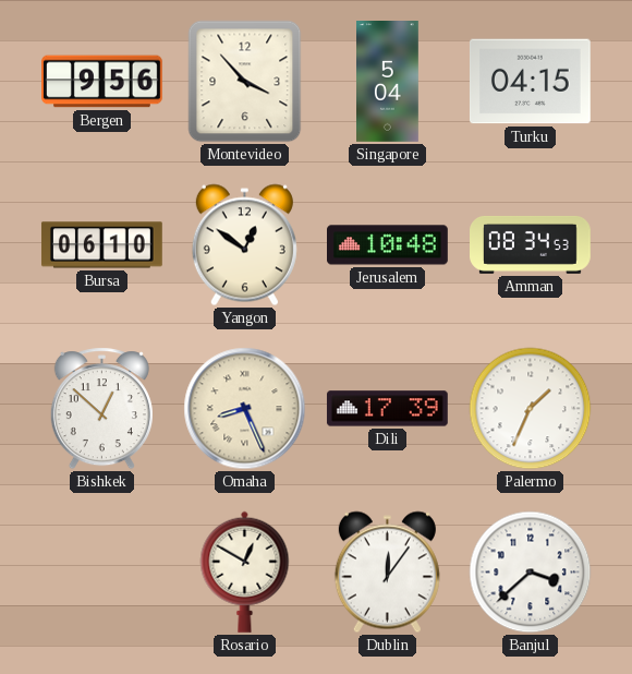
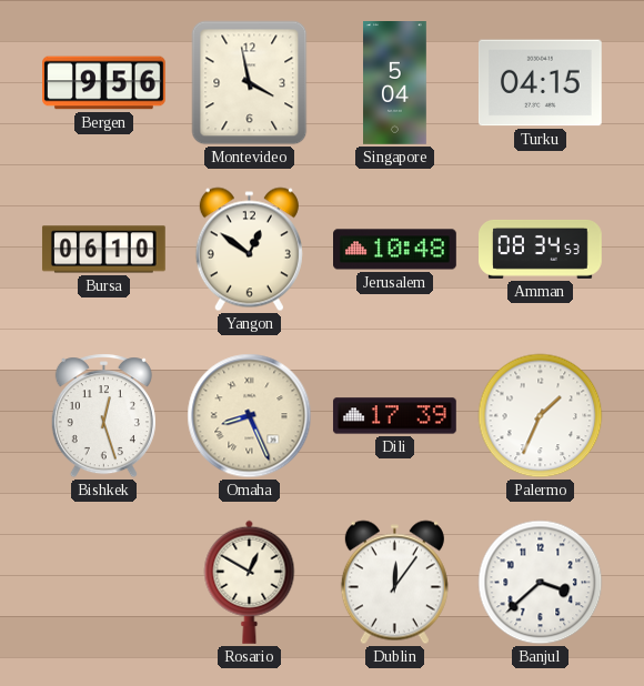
Montevideo: 3:53 -> 3:58
Bishkek: 12:52 -> 12:27
